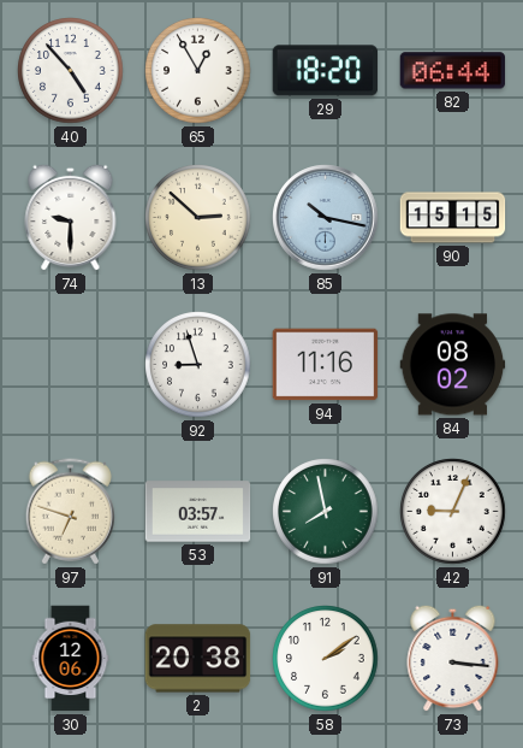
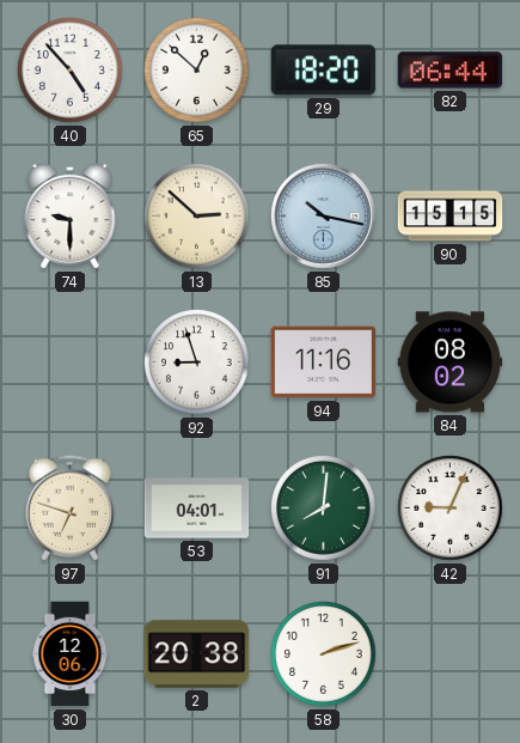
65: 12:55 -> 12:52
53: 03:57 -> 04:01
91: 7:58 -> 8:01
58: 2:09 -> 2:12
73: 3:16 -> none
